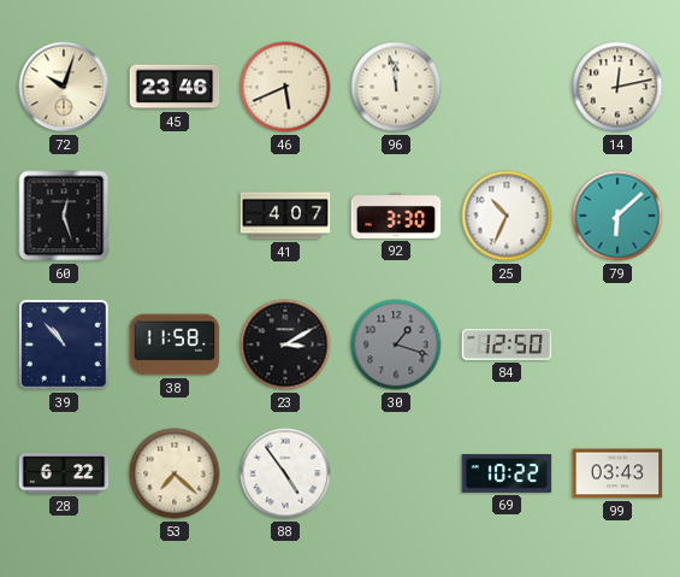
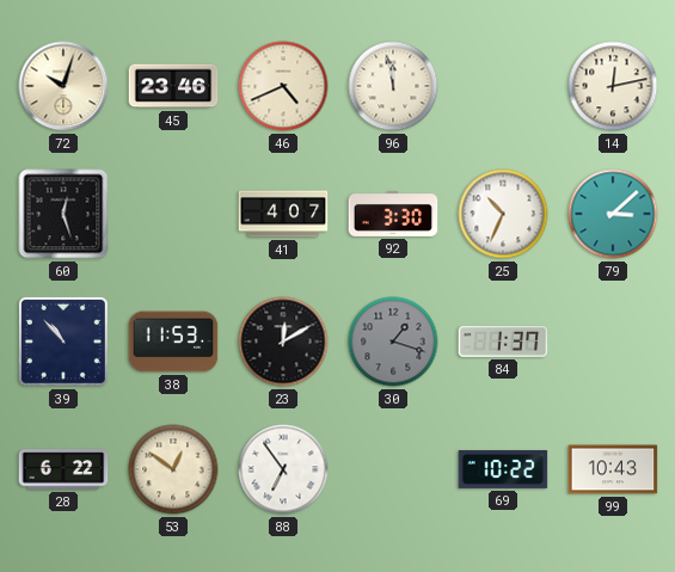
46: 5:41 -> 4:41
79: 6:08 -> 3:08
38: 11:58 -> 11:53
23: 3:10 -> 12:10
84: 12:50 -> 1:37
53: 7:22 -> 12:51
88: 4:54 -> 6:54
99: 03:43 -> 10:43
